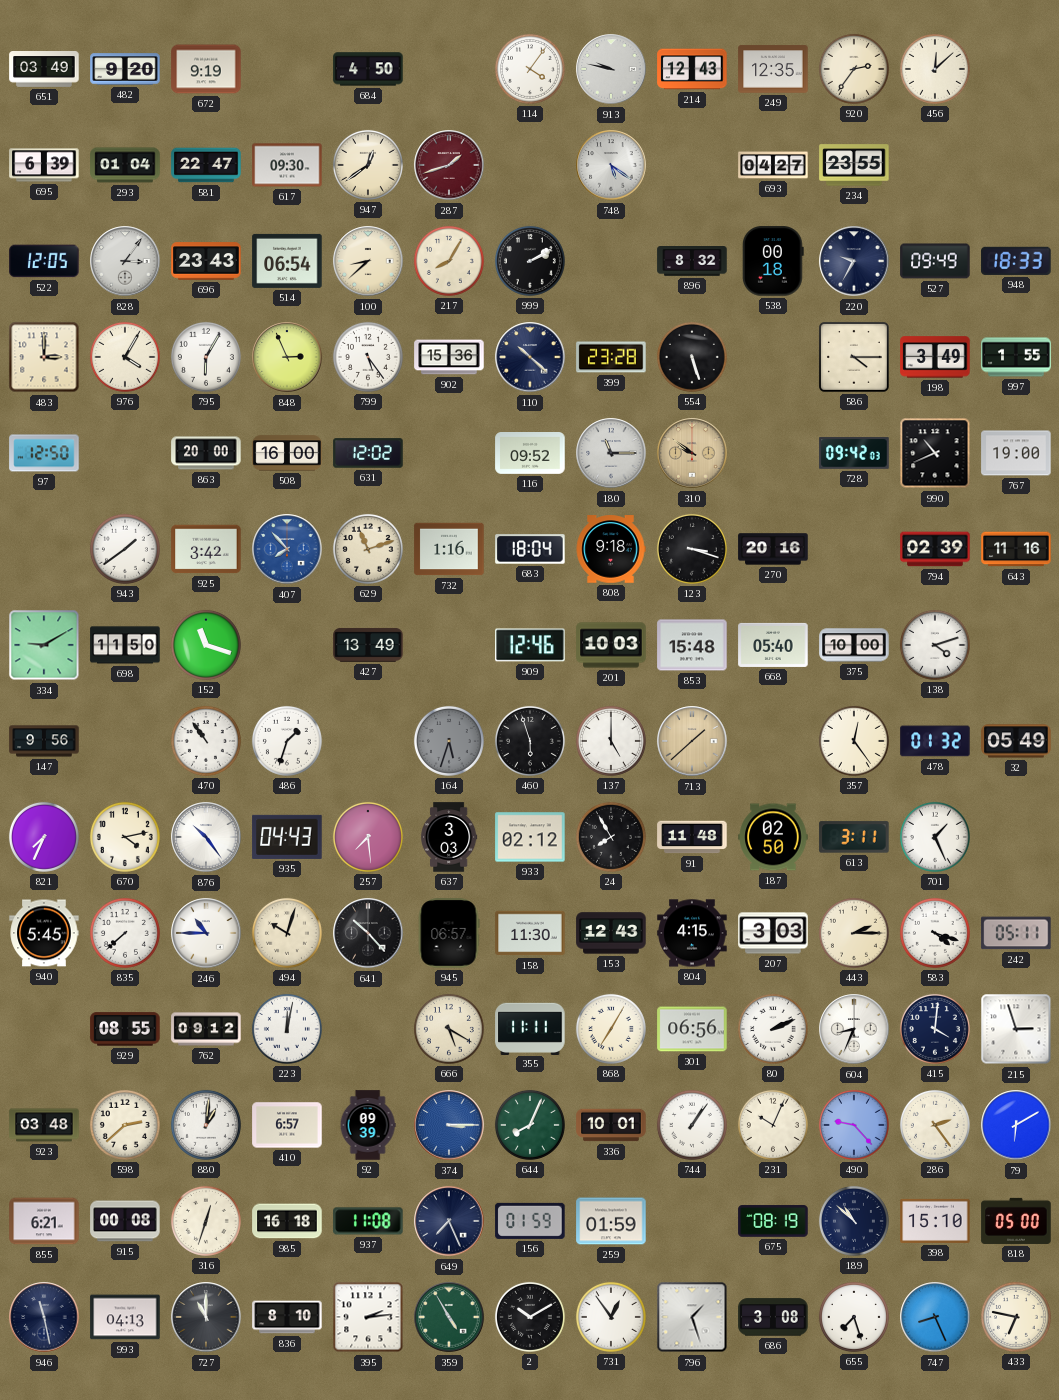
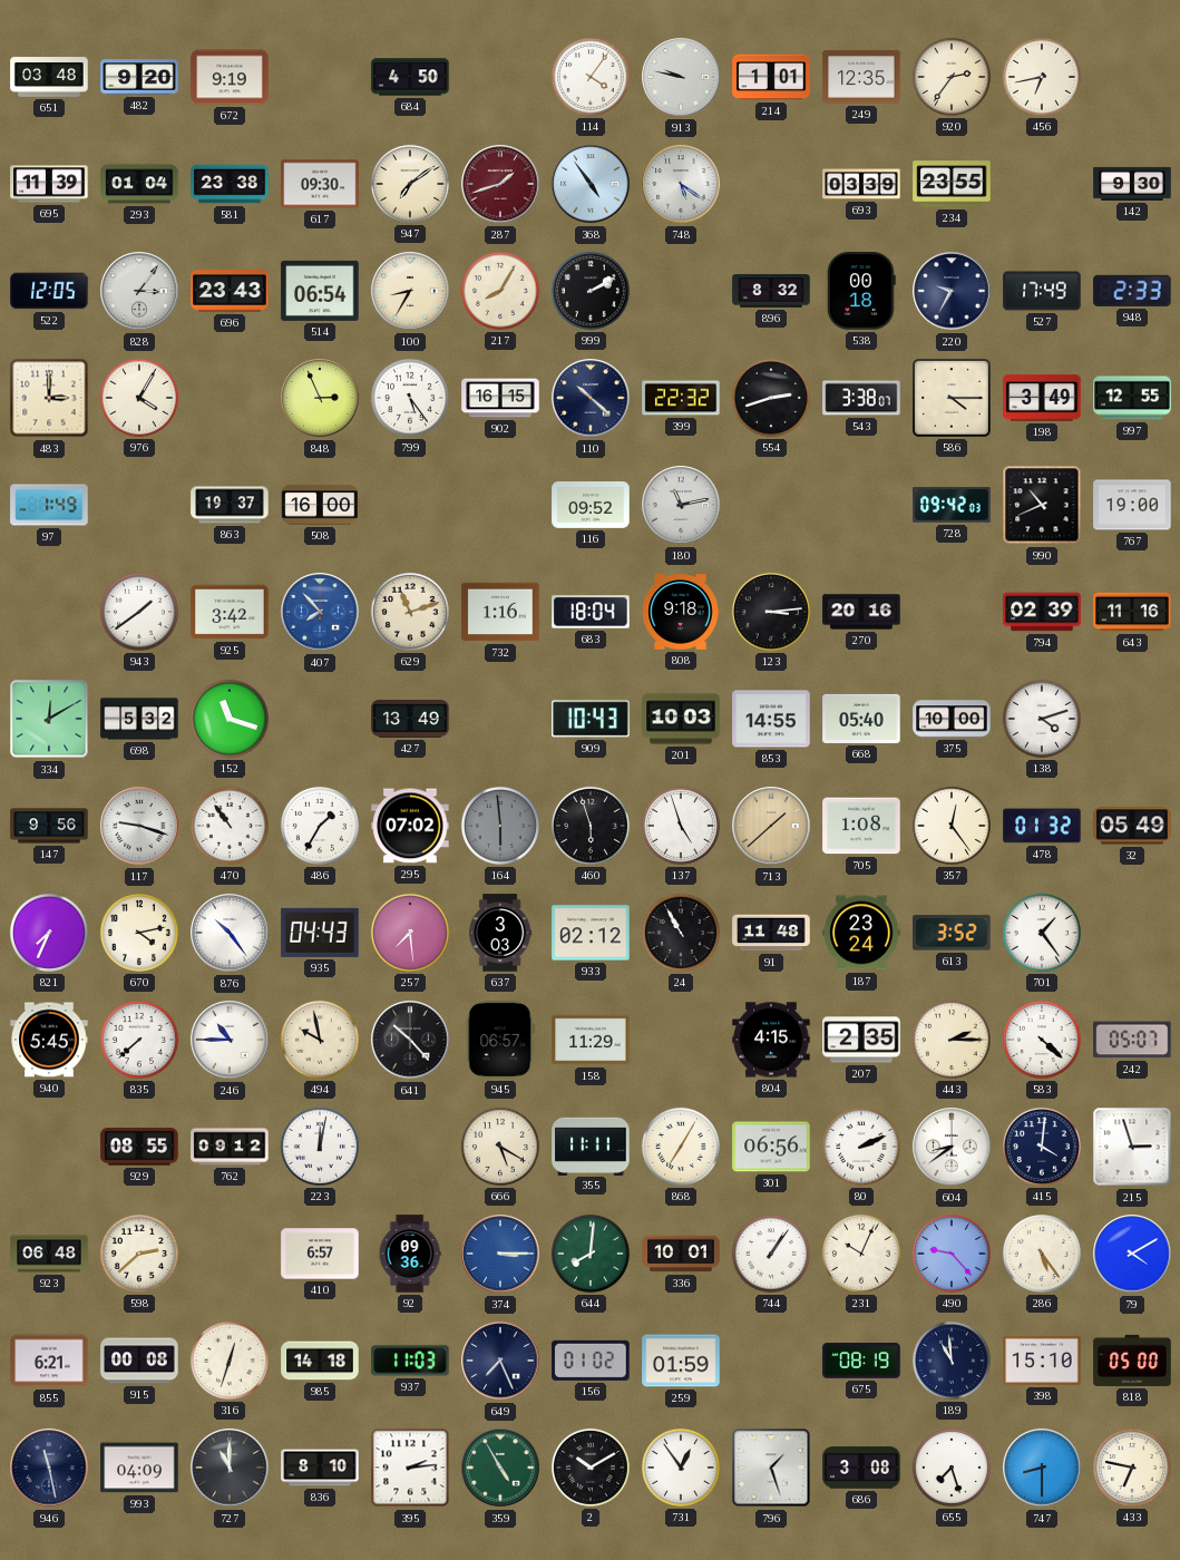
651: 03:49 -> 03:48
214: 12:43 -> 1:01
456: 12:08 -> 6:43
695: 6:39 -> 11:39
581: 22:47 -> 23:38
947: 12:39 -> 7:09
368: none -> 4:54
693: 04:27 -> 03:39
142: none -> 9:30
100: 8:38 -> 8:35
527: 09:49 -> 17:49
948: 18:33 -> 2:33
795: 6:05 -> none
902: 15:36 -> 16:15
399: 23:28 -> 22:32
554: 5:27 -> 2:42
543: none -> 3:38
997: 1:55 -> 12:55
97: 12:50 -> 1:49
863: 20:00 -> 19:37
631: 12:02 -> none
180: 11:15 -> 11:13
310: 9:51 -> none
123: 3:18 -> 3:14
334: 9:10 -> 12:10
698: 11:50 -> 5:32
909: 12:46 -> 10:43
853: 15:48 -> 14:55
117: none -> 9:18
486: 1:33 -> 1:35
295: none -> 07:02
164: 5:33 -> 5:59
137: 5:00 -> 4:57
705: none -> 1:08
24: 7:55 -> 10:55
187: 02:50 -> 23:24
613: 3:11 -> 3:52
701: 1:26 -> 1:24
494: 10:03 -> 9:58
158: 11:30 -> 11:29
153: 12:43 -> none
207: 3:03 -> 2:35
583: 4:18 -> 4:22
242: 05:11 -> 05:07
604: 8:34 -> 8:39
923: 03:48 -> 06:48
880: 1:01 -> none
92: 09:39 -> 09:36
644: 8:04 -> 8:01
286: 2:24 -> 5:24
79: 6:10 -> 4:10
985: 16:18 -> 14:18
937: 11:08 -> 11:03
156: 01:59 -> 01:02
189: 10:52 -> 10:59
993: 04:13 -> 04:09
747: 8:26 -> 8:30
